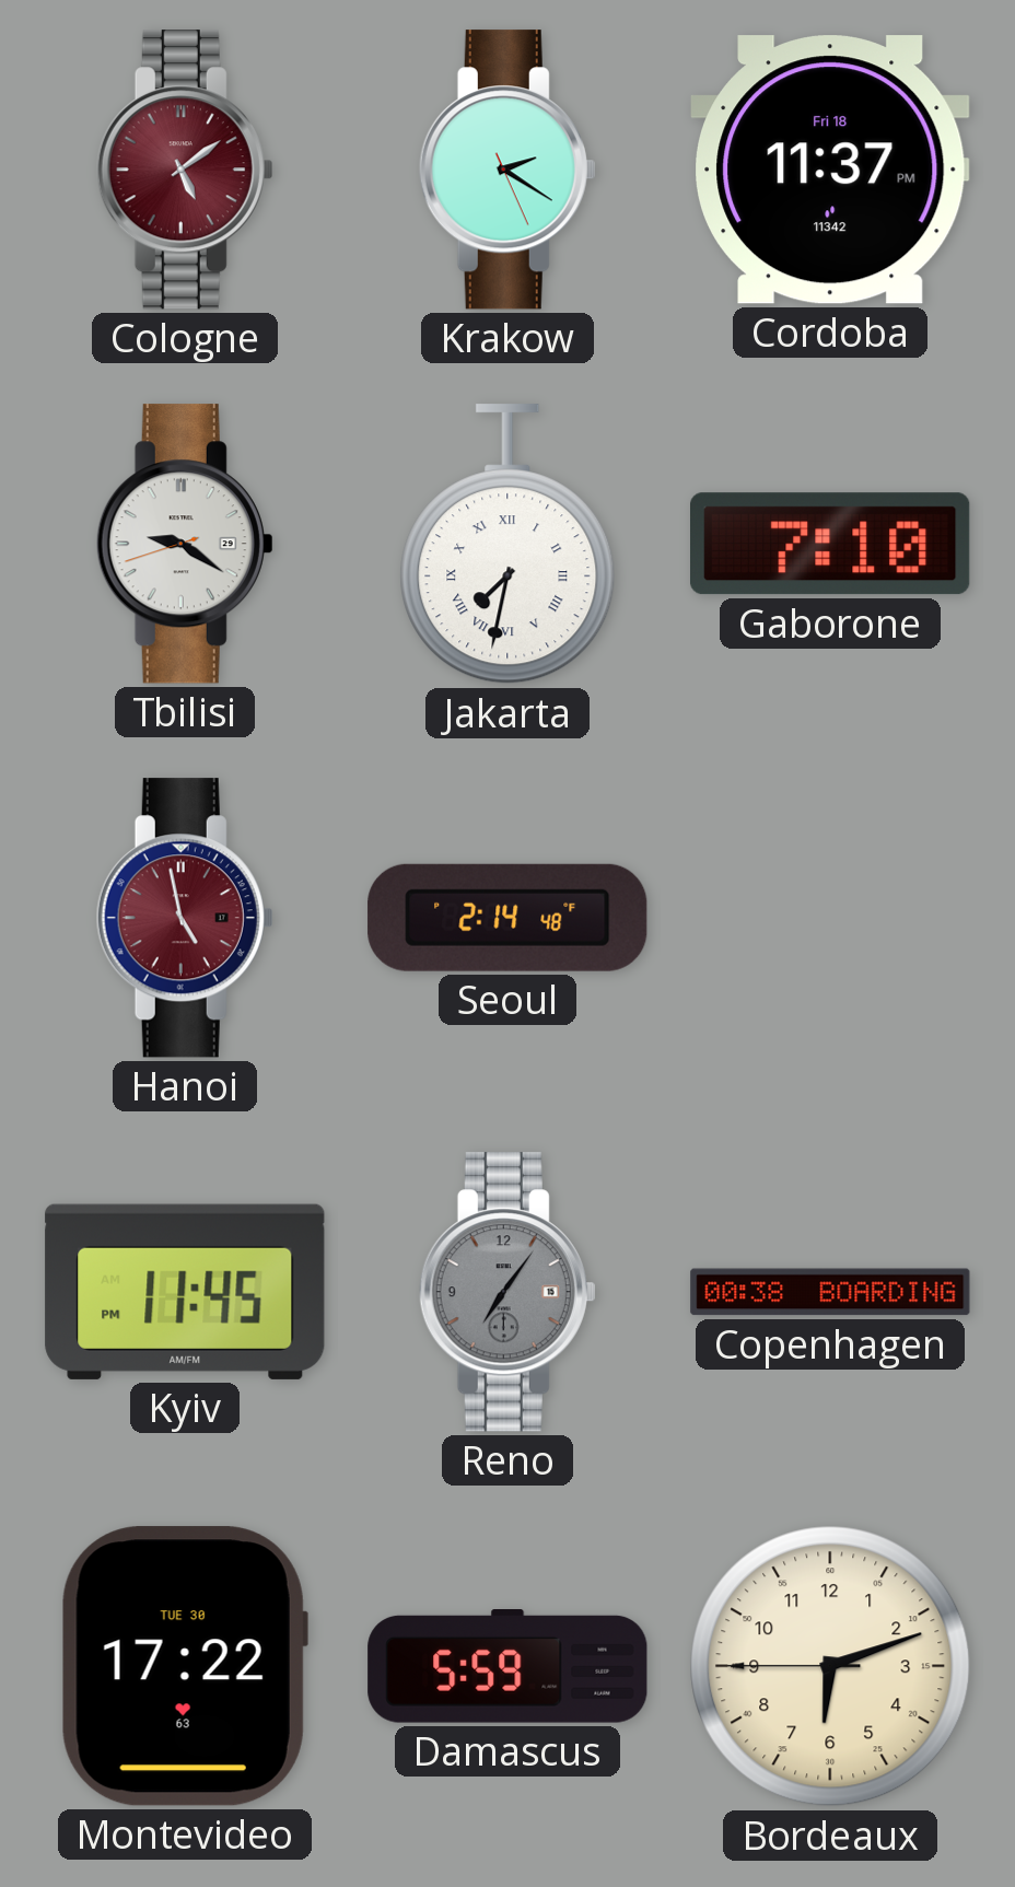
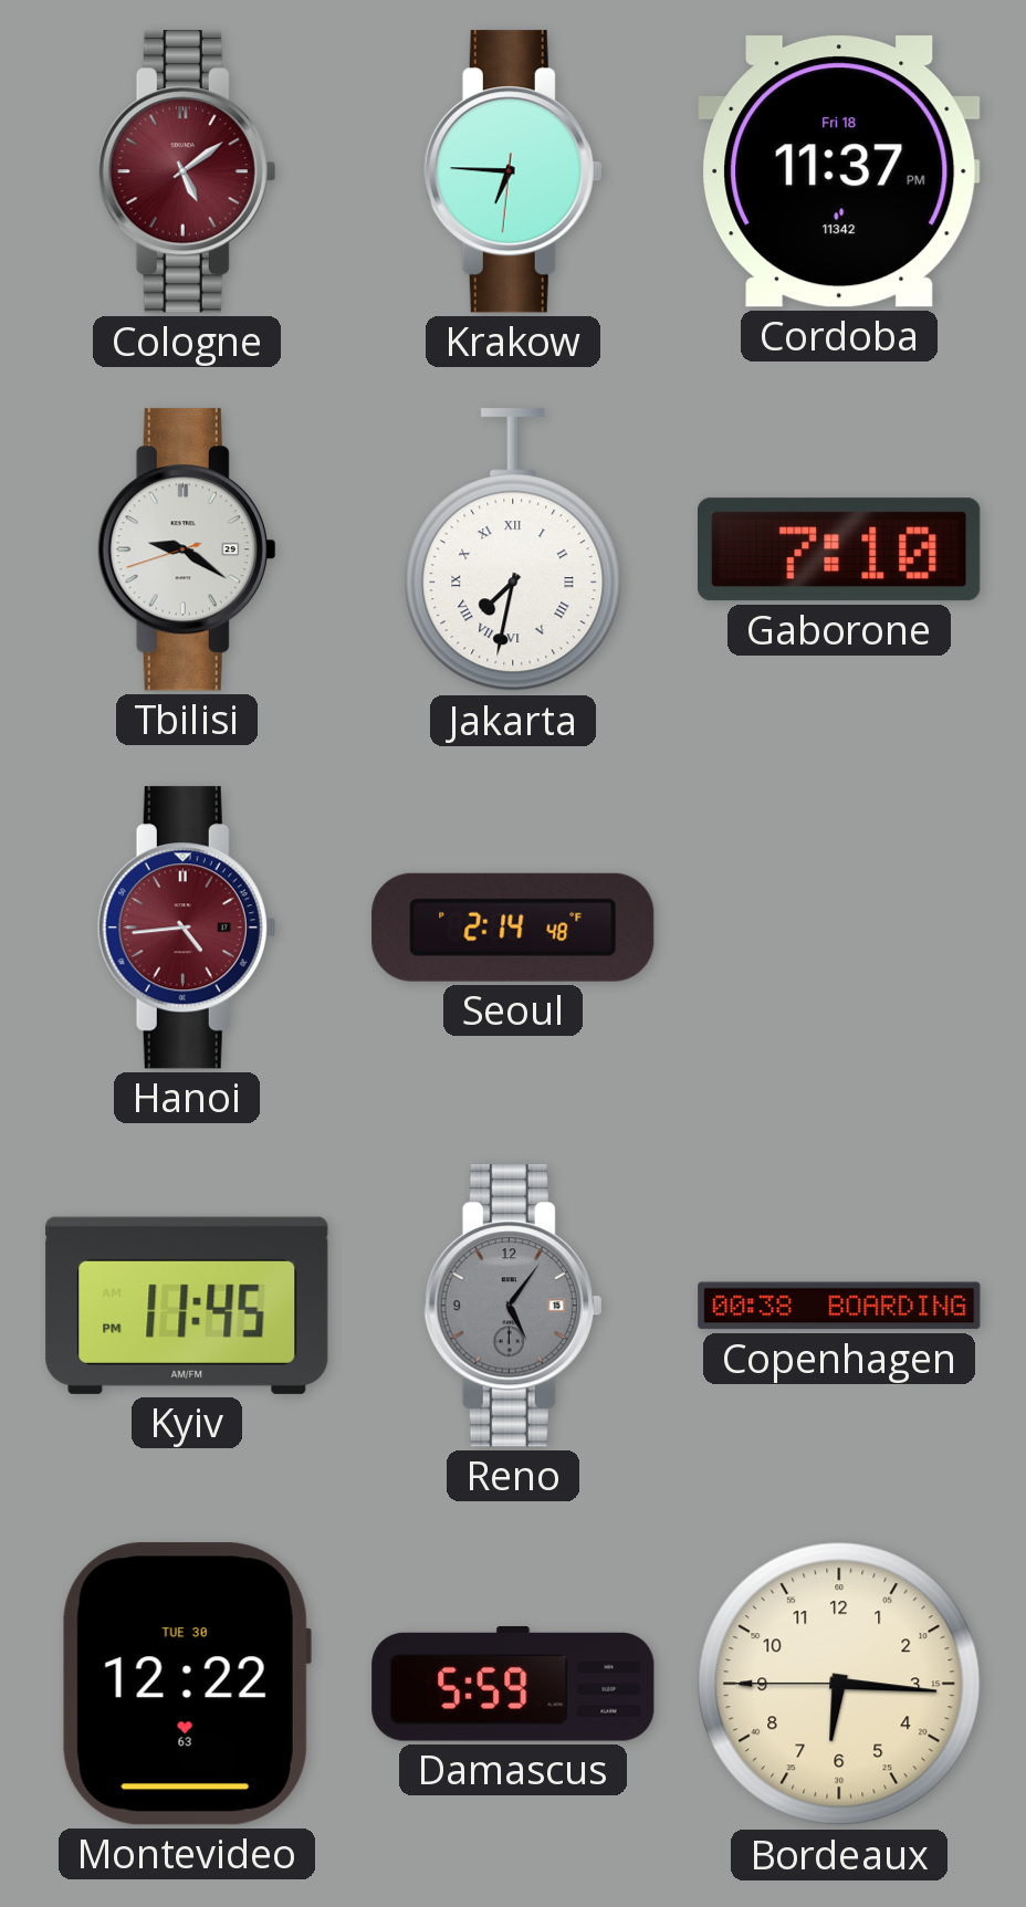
Krakow: 2:20 -> 6:45
Hanoi: 4:58 -> 4:44
Reno: 7:06 -> 5:06
Montevideo: 17:22 -> 12:22
Bordeaux: 6:11 -> 6:15
